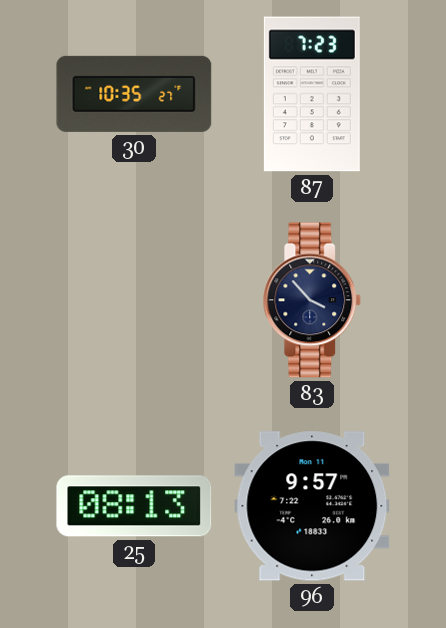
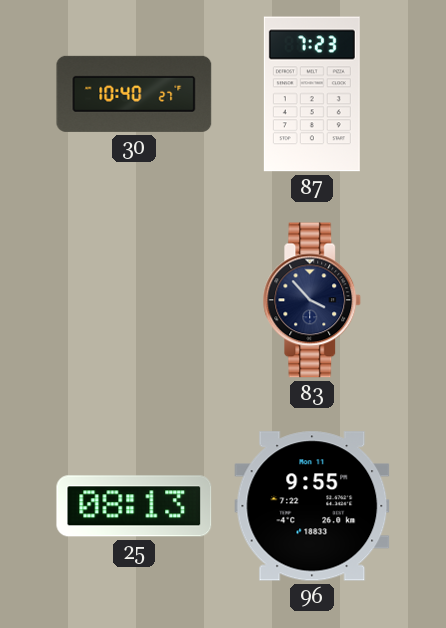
30: 10:35 -> 10:40
96: 9:57 -> 9:55
